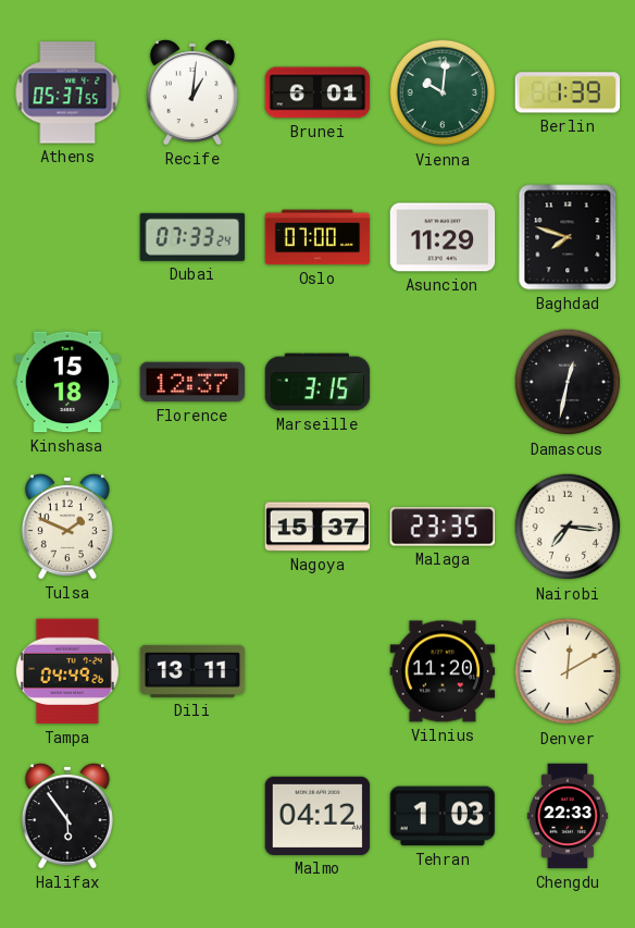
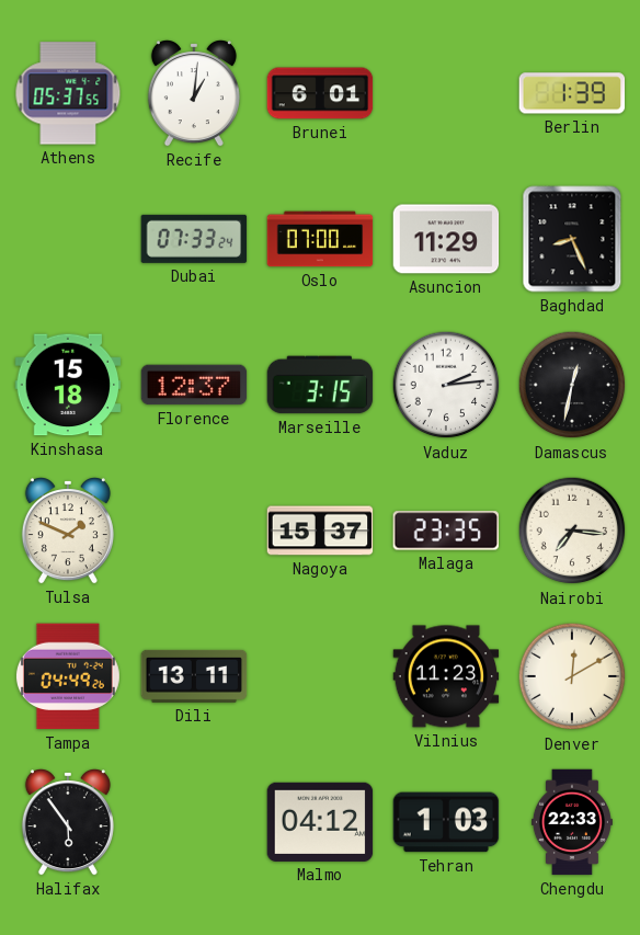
Vienna: 10:01 -> none
Baghdad: 7:48 -> 8:26
Vaduz: none -> 2:14
Vilnius: 11:20 -> 11:23
